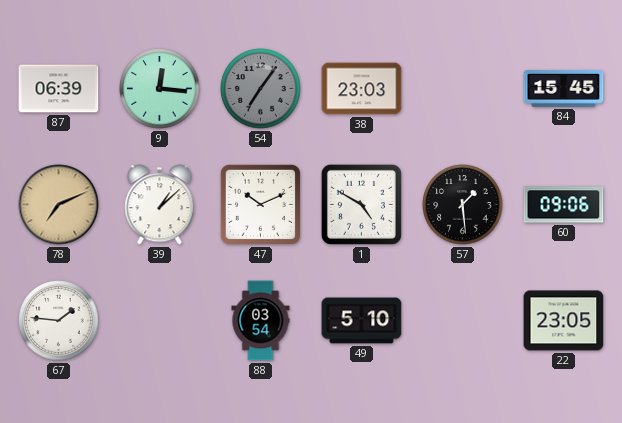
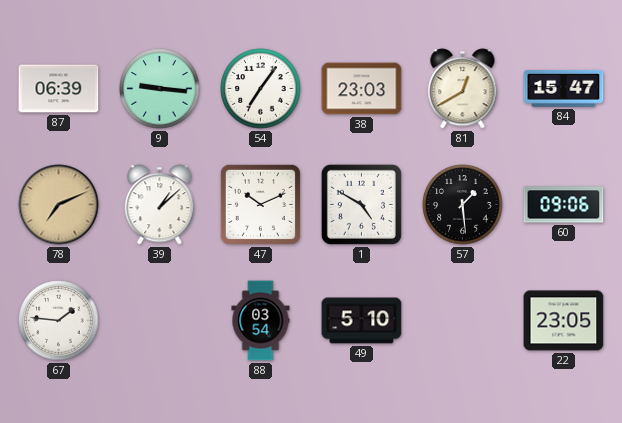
9: 12:16 -> 9:16
54 dial: grey -> white
81: none -> 12:40
84: 15:45 -> 15:47
